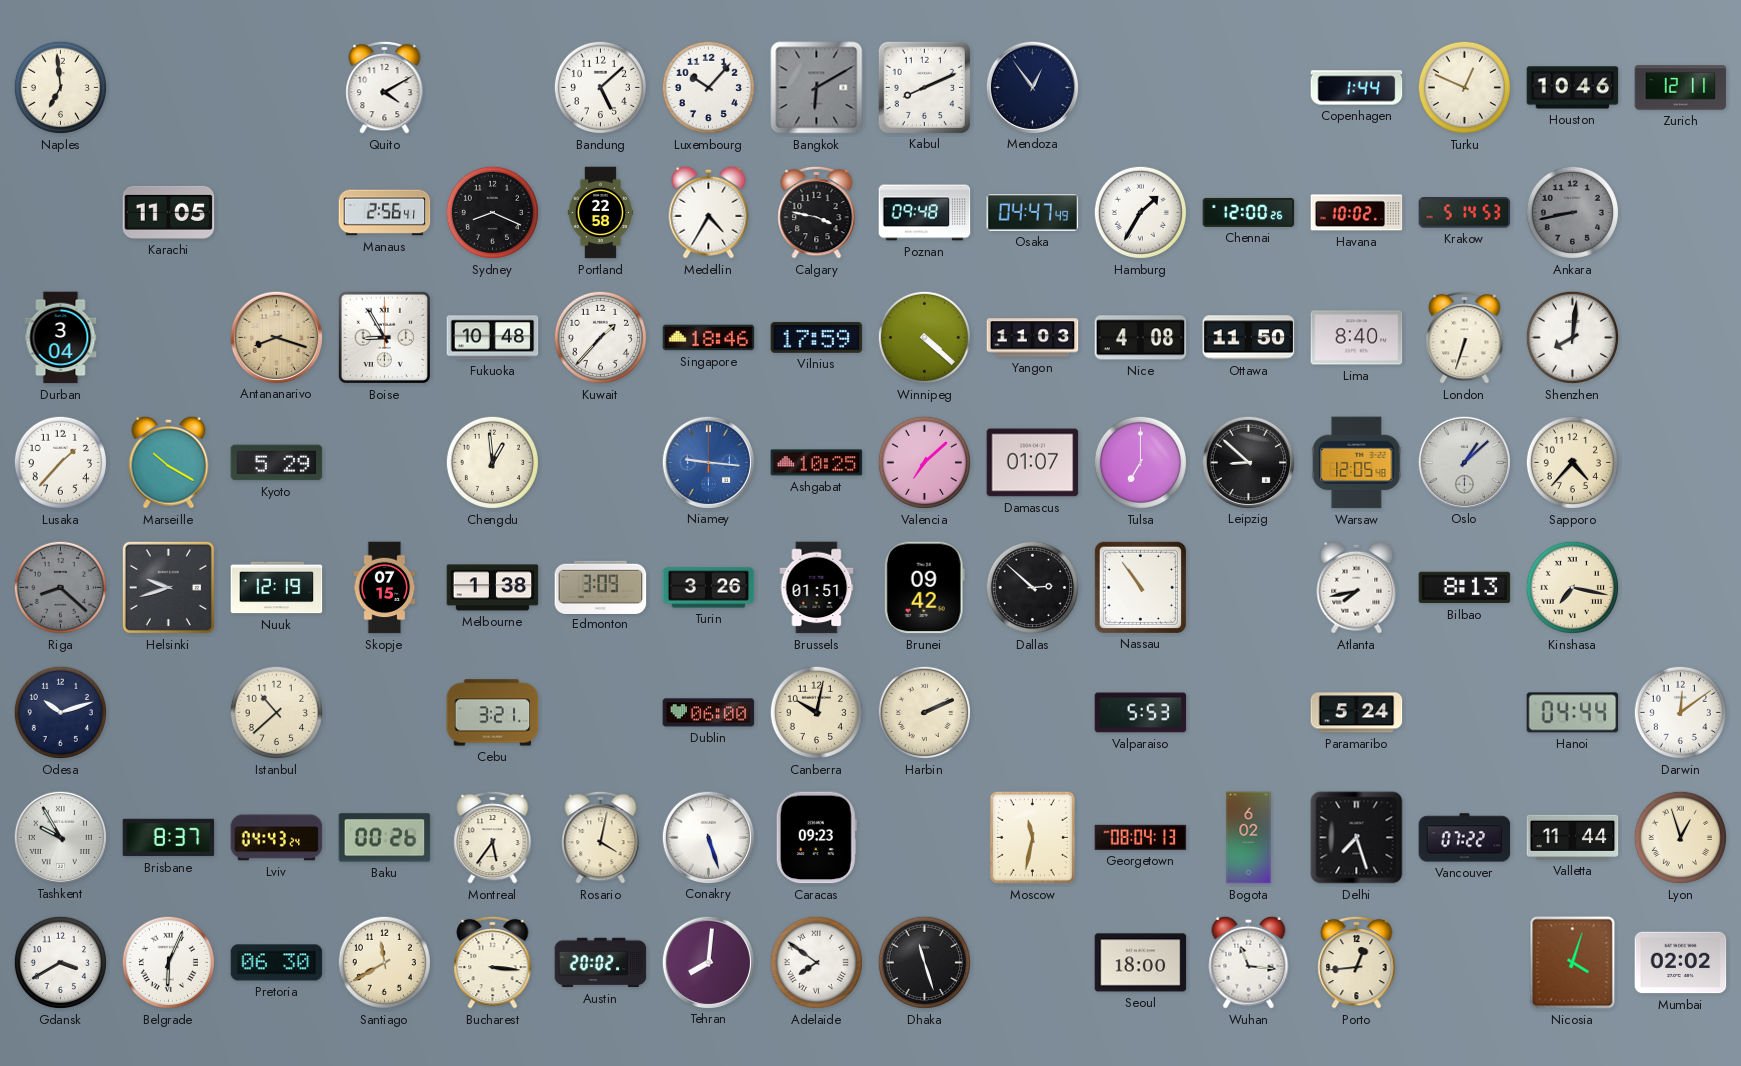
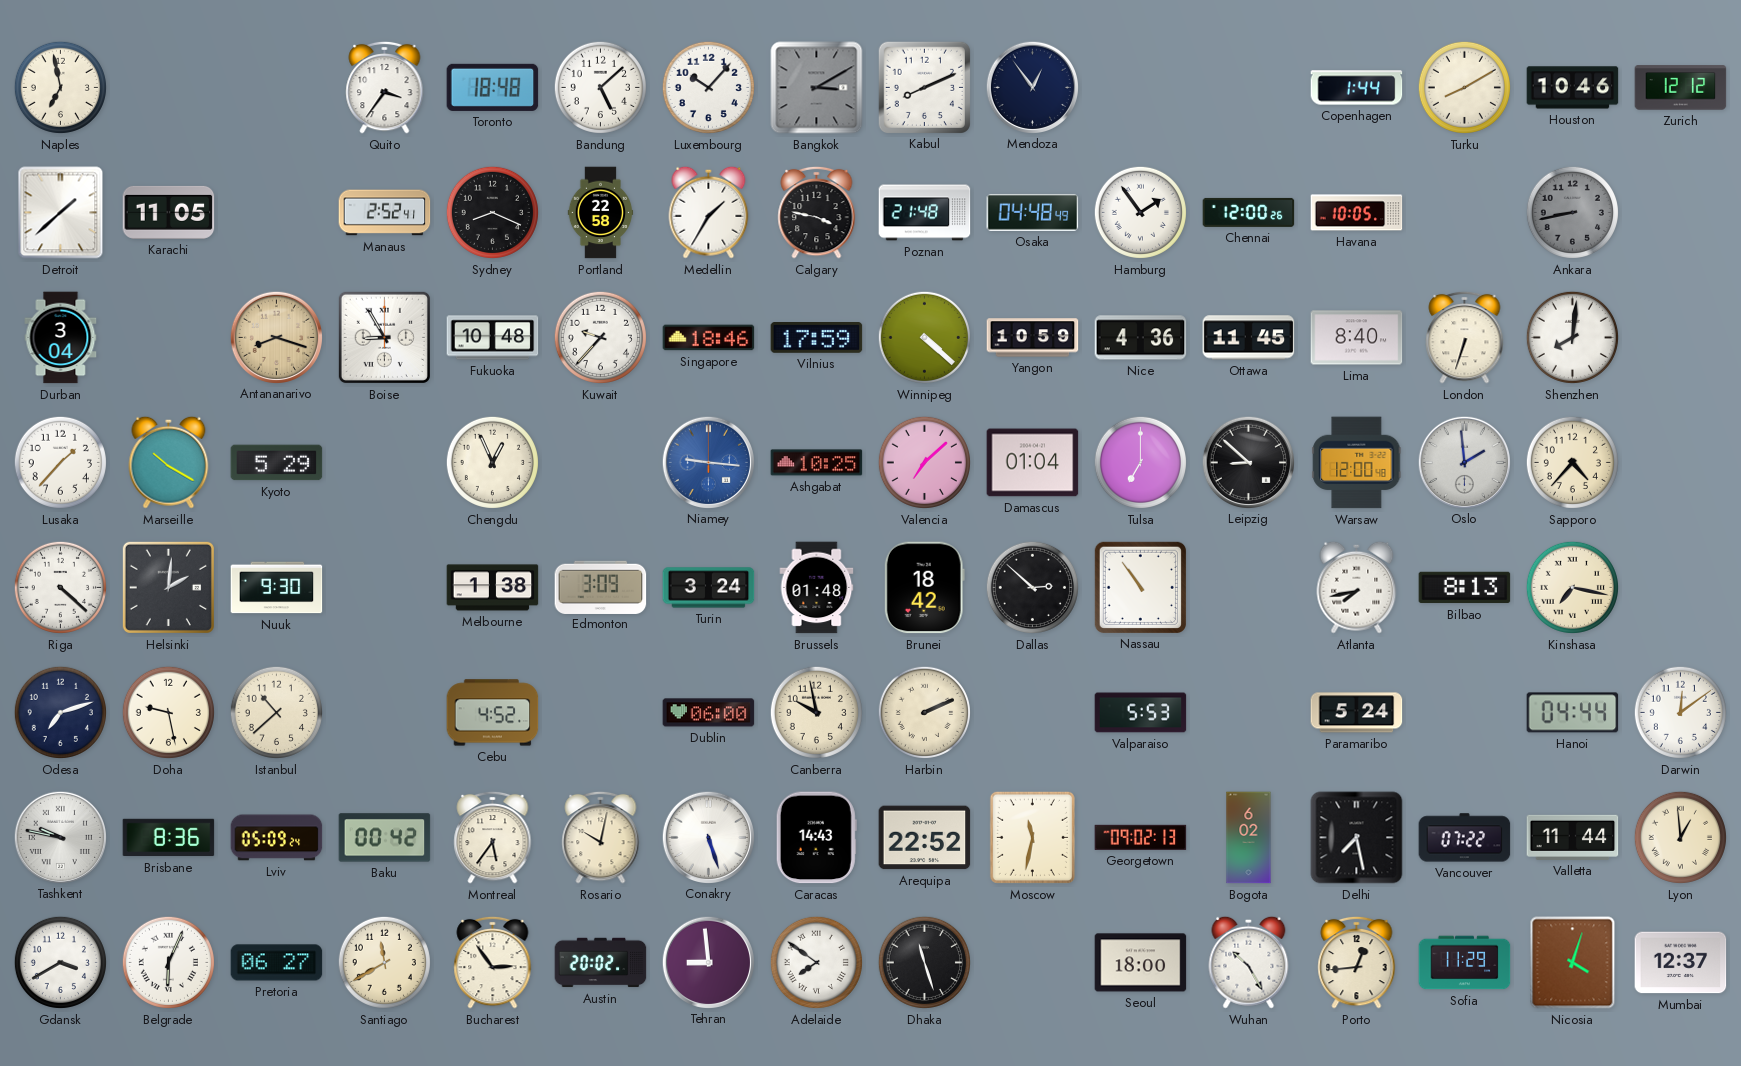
Naples: 6:59 -> 6:58
Quito: 4:10 -> 3:36
Toronto: none -> 18:48
Bangkok: 6:10 -> 3:10
Turku: 12:49 -> 8:10
Zurich: 12:11 -> 12:12
Detroit: none -> 1:38
Manaus: 2:56 -> 2:52
Medellin: 4:35 -> 1:35
Poznan: 09:48 -> 21:48
Osaka: 04:47 -> 04:48
Hamburg: 1:35 -> 1:54
Havana: 10:02 -> 10:05
Krakow: 5:14 -> none
Kuwait: 1:37 -> 9:37
Yangon: 11:03 -> 10:59
Nice: 4:08 -> 4:36
Ottawa: 11:50 -> 11:45
Chengdu: 12:59 -> 12:56
Damascus: 01:07 -> 01:04
Warsaw: 12:05 -> 12:00
Oslo: 1:08 -> 1:59
Riga: 8:22 -> 4:22
Riga dial: grey -> white
Helsinki: 9:42 -> 2:01
Nuuk: 12:19 -> 9:30
Skopje: 07:15 -> none
Turin: 3:26 -> 3:24
Brussels: 01:51 -> 01:48
Brunei: 09:42 -> 18:42
Odesa: 10:12 -> 7:12
Doha: none -> 9:28
Cebu: 3:21 -> 4:52
Canberra: 10:02 -> 9:58
Tashkent: 9:55 -> 9:47
Brisbane: 8:37 -> 8:36
Lviv: 04:43 -> 05:09
Baku: 00:26 -> 00:42
Rosario: 4:02 -> 10:02
Caracas: 09:23 -> 14:43
Arequipa: none -> 22:52
Georgetown: 08:04 -> 09:02
Delhi: 7:27 -> 7:28
Lyon: 12:57 -> 12:59
Pretoria: 06:30 -> 06:27
Bucharest: 3:16 -> 2:54
Tehran: 8:01 -> 8:59
Wuhan: 11:16 -> 10:25
Sofia: none -> 11:29
Mumbai: 02:02 -> 12:37
